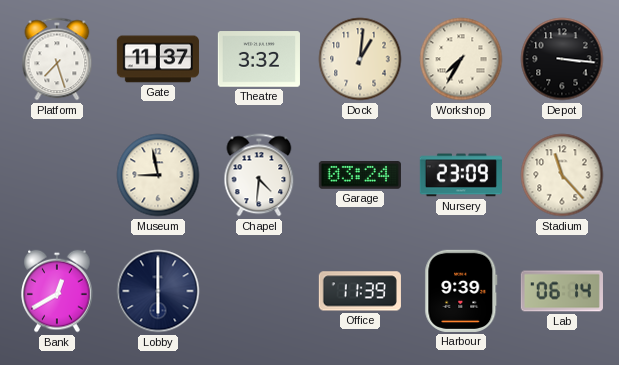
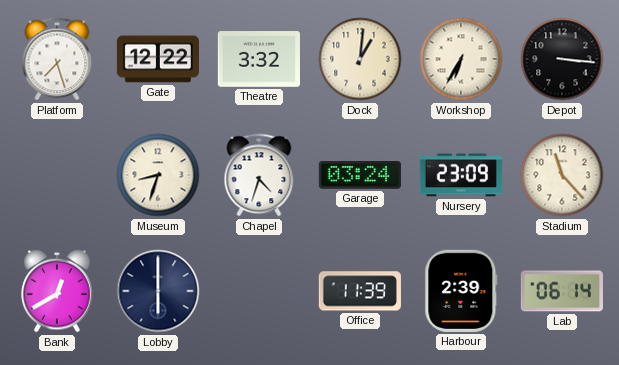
Gate: 11:37 -> 12:22
Workshop: 7:35 -> 6:35
Museum: 8:58 -> 8:33
Chapel: 4:31 -> 4:33
Harbour: 9:39 -> 2:39
